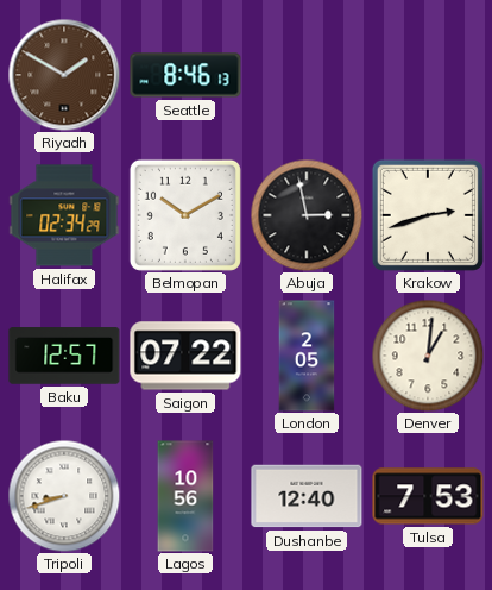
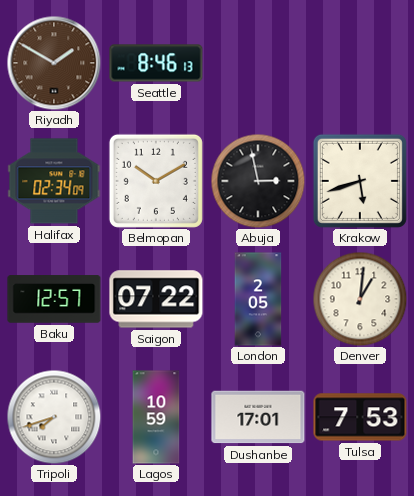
Halifax: 02:34:29 -> 02:34:09
Krakow: 2:42 -> 5:42
Tripoli: 8:42 -> 7:42
Lagos: 10:56 -> 10:59
Dushanbe: 12:40 -> 17:01
